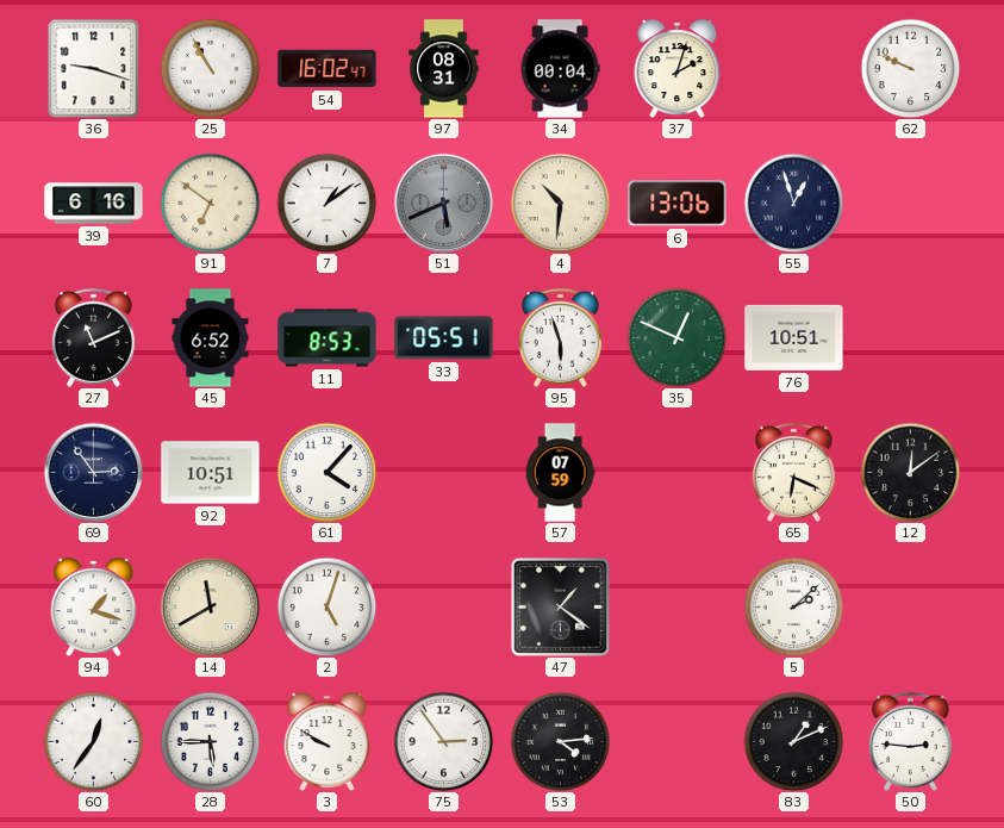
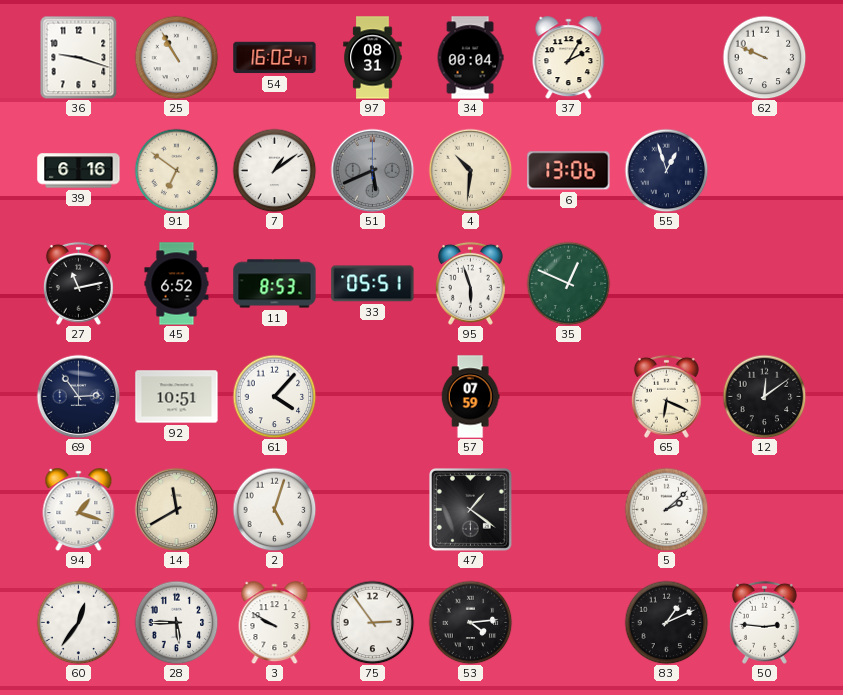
37: 2:03 -> 2:05
27: 11:11 -> 11:13
76: 10:51 -> none
